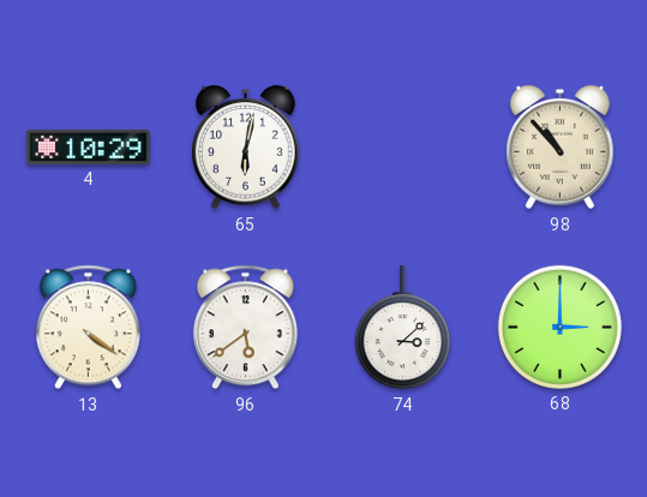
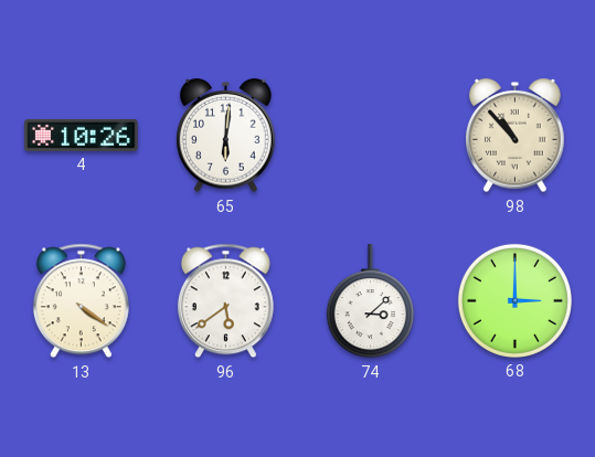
4: 10:29 -> 10:26
65: 6:02 -> 6:01
